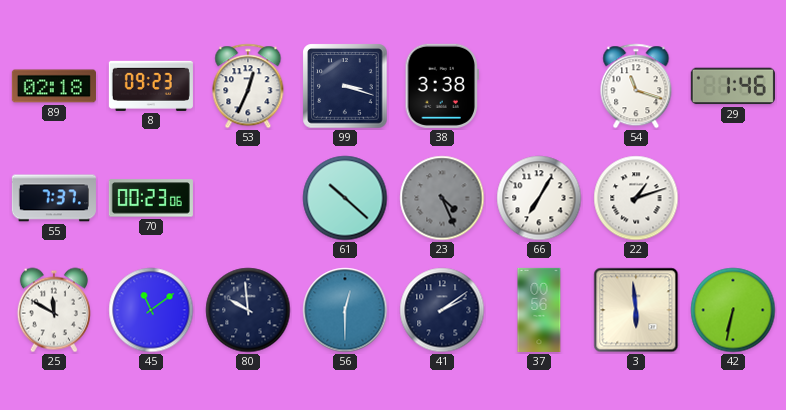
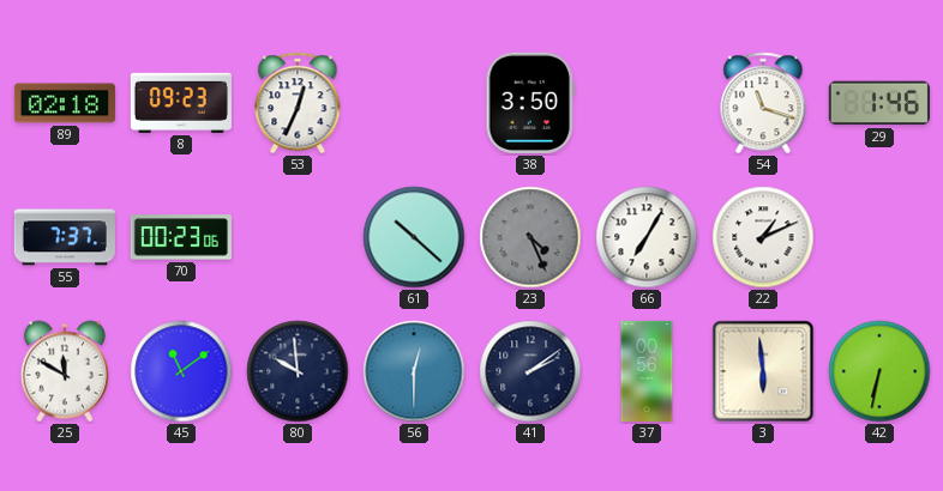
99: 3:18 -> none
38: 3:38 -> 3:50
22: 1:12 -> 1:11
